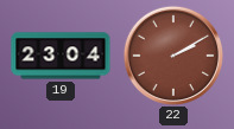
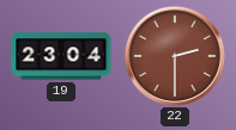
22: 2:10 -> 2:30
